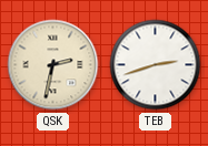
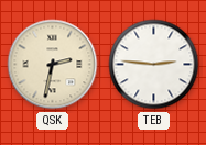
TEB: 2:42 -> 2:46
